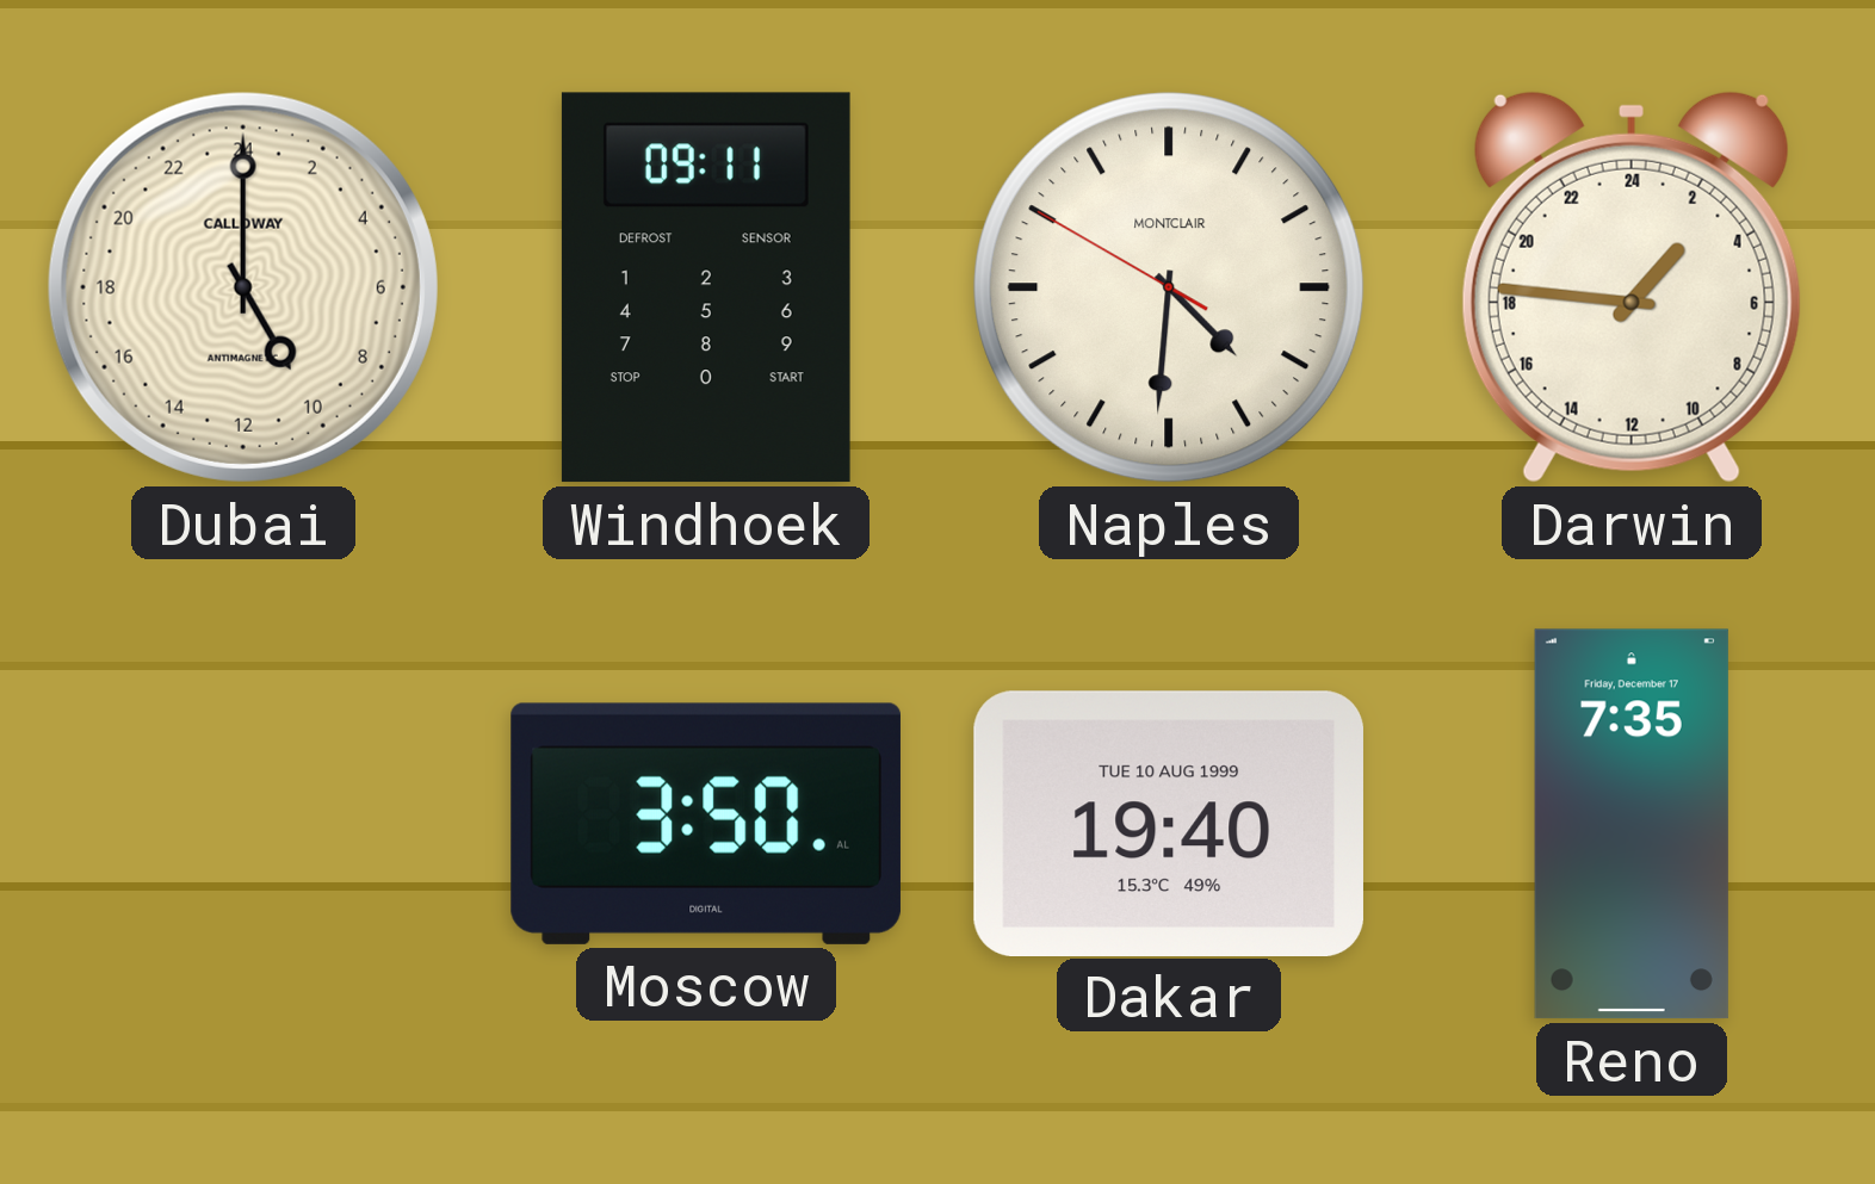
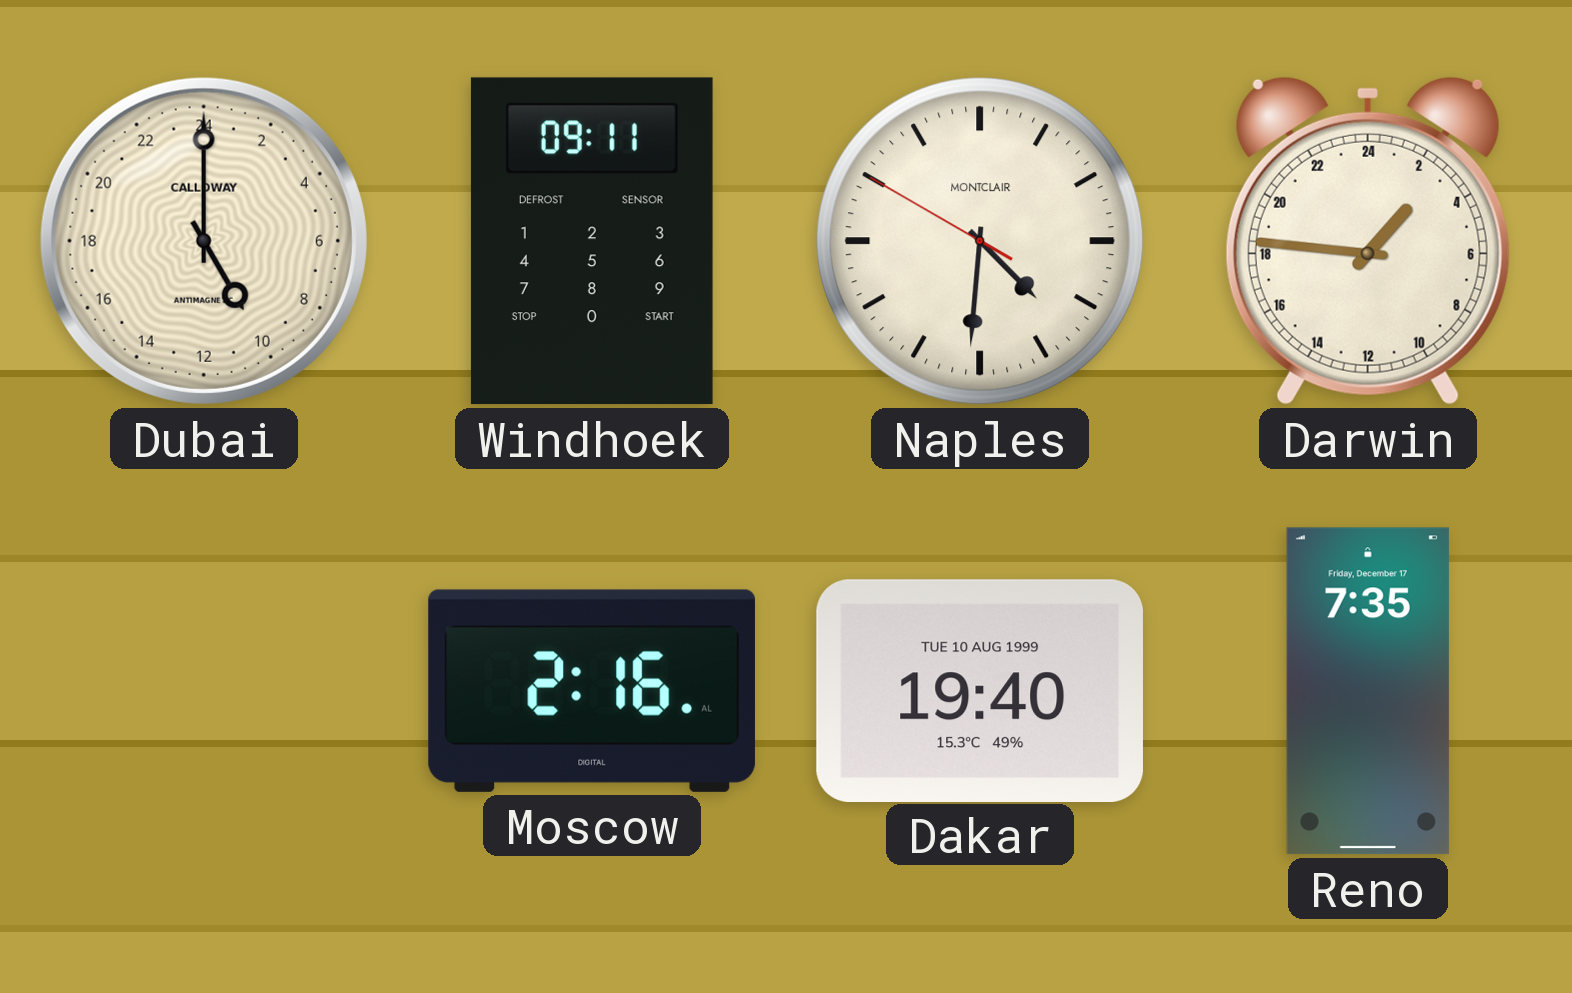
Moscow: 3:50 -> 2:16
